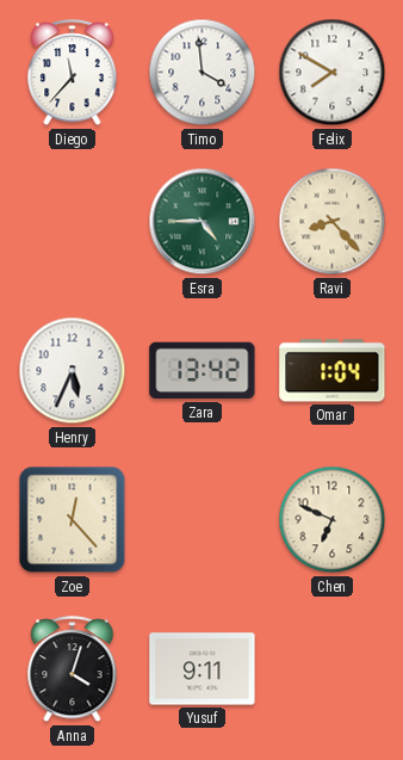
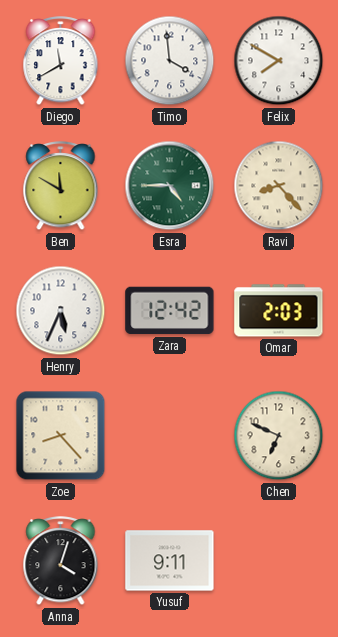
Diego: 11:37 -> 11:40
Ben: none -> 11:50
Zara: 13:42 -> 12:42
Omar: 1:04 -> 2:03
Zoe: 12:23 -> 8:23
